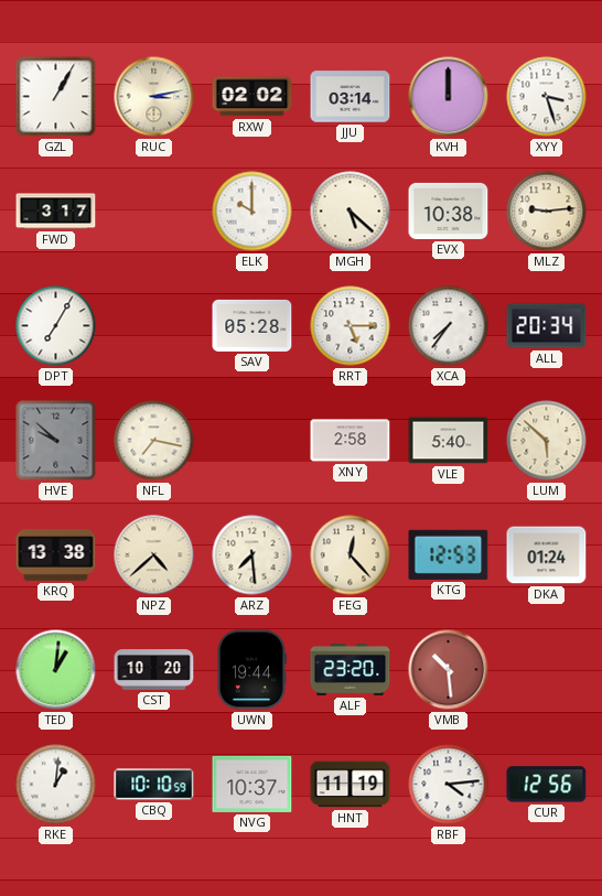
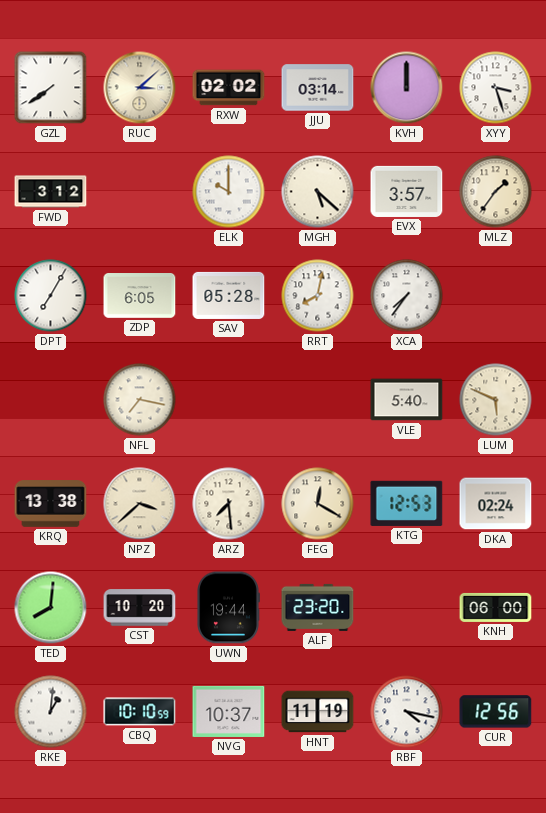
GZL: 1:05 -> 7:39
RUC: 3:13 -> 3:08
FWD: 3:17 -> 3:12
EVX: 10:38 -> 3:57
MLZ: 9:14 -> 1:36
ZDP: none -> 6:05
RRT: 5:15 -> 8:02
ALL: 20:34 -> none
HVE: 9:52 -> none
XNY: 2:58 -> none
LUM: 5:52 -> 5:49
NPZ: 4:38 -> 3:38
FEG: 12:23 -> 12:20
DKA: 01:24 -> 02:24
TED: 1:01 -> 8:01
VMB: 10:29 -> none
KNH: none -> 06:00
RBF: 4:14 -> 4:17
